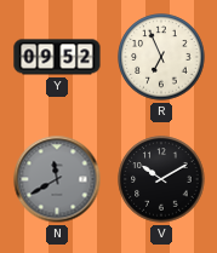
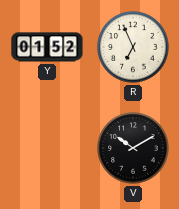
Y: 09:52 -> 01:52
N: 11:40 -> none
